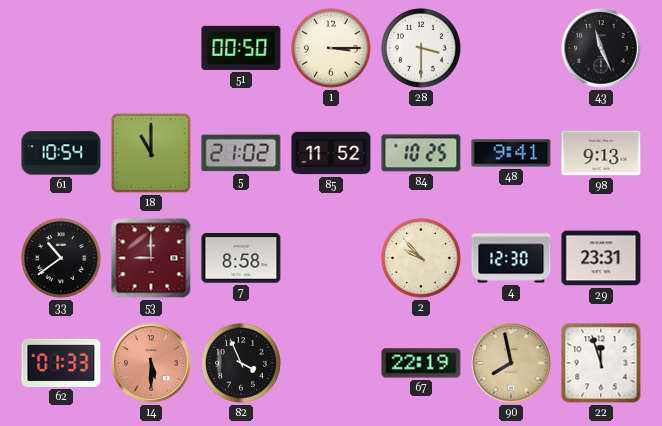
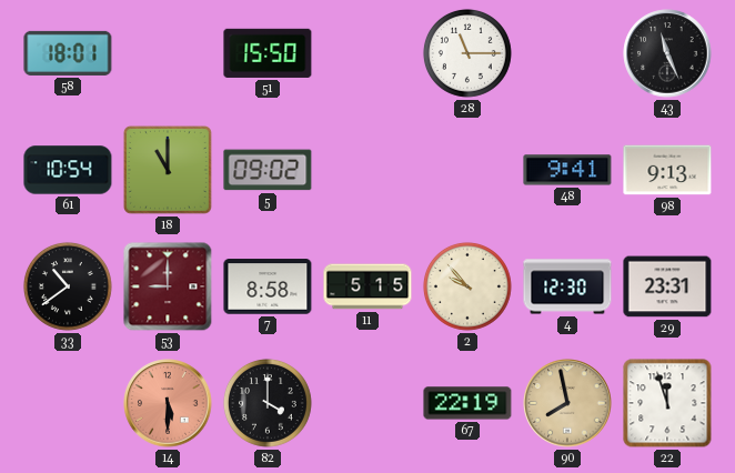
58: none -> 18:01
51: 00:50 -> 15:50
1: 3:15 -> none
28: 3:30 -> 11:15
5: 21:02 -> 09:02
85: 11:52 -> none
84: 10:25 -> none
11: none -> 5:15
62: 01:33 -> none
82: 3:56 -> 4:00
